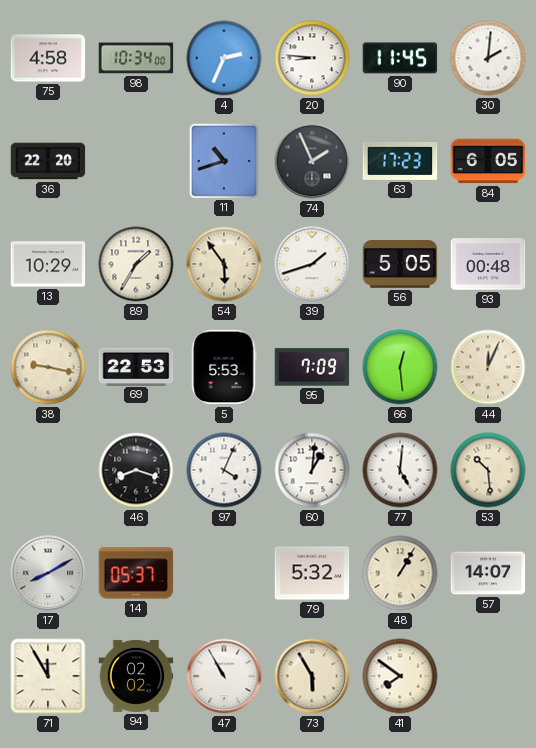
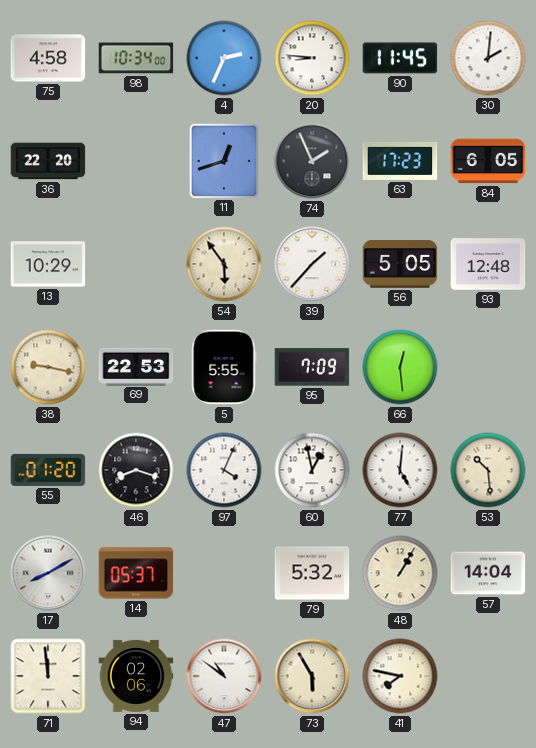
11: 10:42 -> 12:42
89: 1:35 -> none
39: 1:42 -> 1:37
93: 00:48 -> 12:48
5: 5:53 -> 5:55
44: 12:04 -> none
55: none -> 01:20
60: 1:01 -> 12:58
57: 14:07 -> 14:04
71: 11:55 -> 11:59
94: 02:02 -> 02:06
47: 10:55 -> 10:51
41: 7:51 -> 7:47
